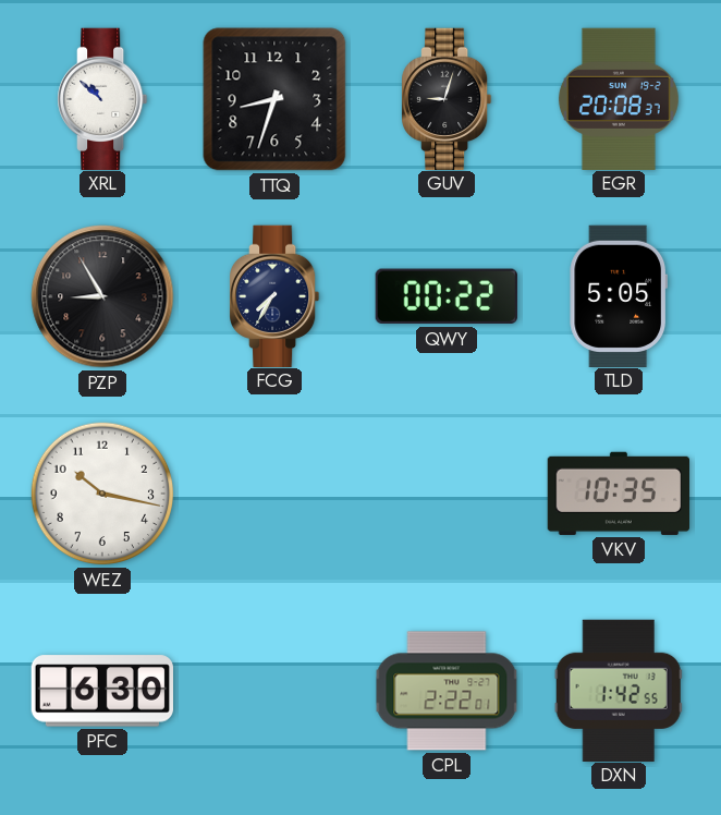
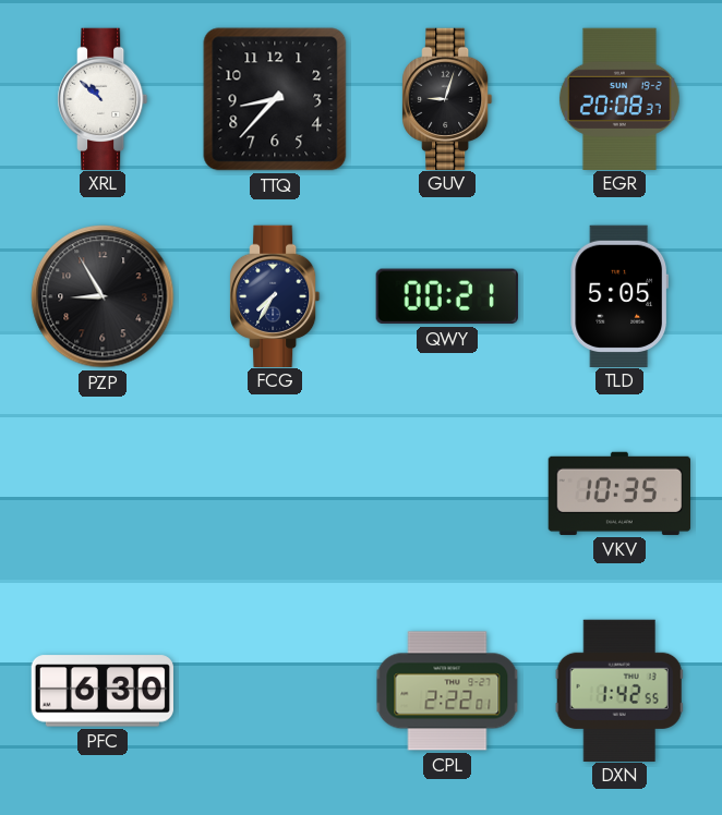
TTQ: 8:33 -> 8:37
QWY: 00:22 -> 00:21
WEZ: 10:17 -> none
